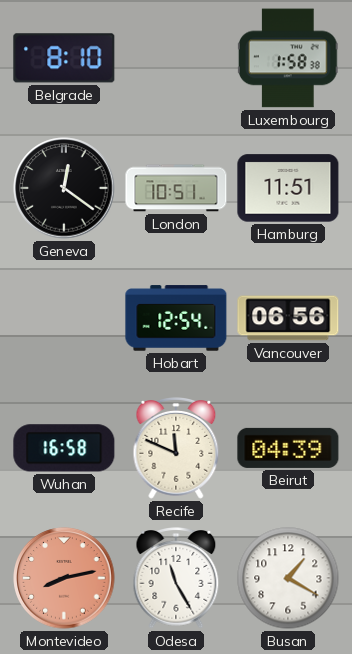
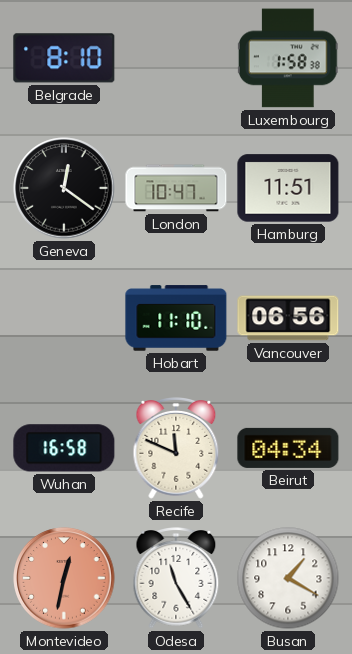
London: 10:51 -> 10:47
Hobart: 12:54 -> 11:10
Beirut: 04:39 -> 04:34
Montevideo: 8:13 -> 12:32
